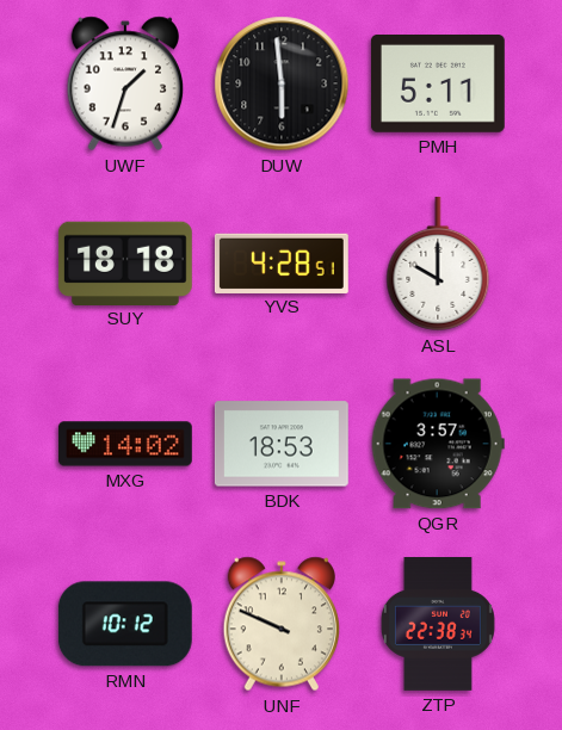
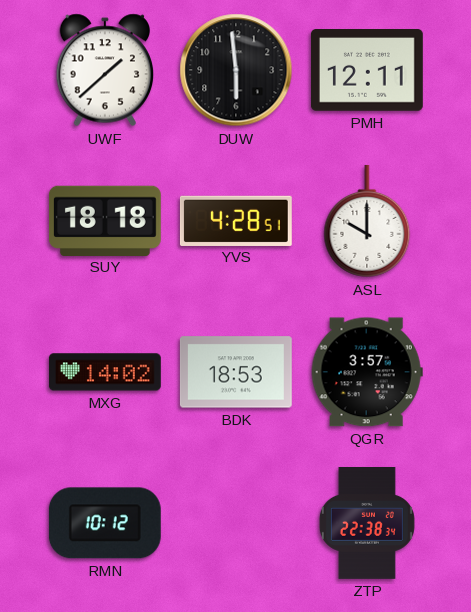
UWF: 1:33 -> 1:38
PMH: 5:11 -> 12:11
UNF: 9:49 -> none
